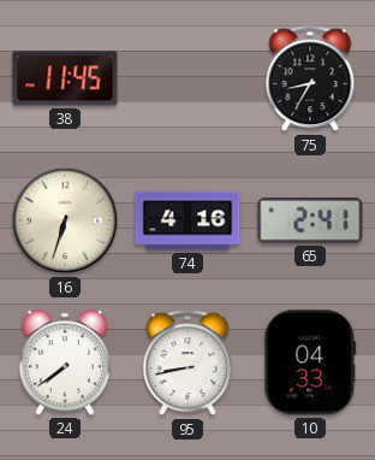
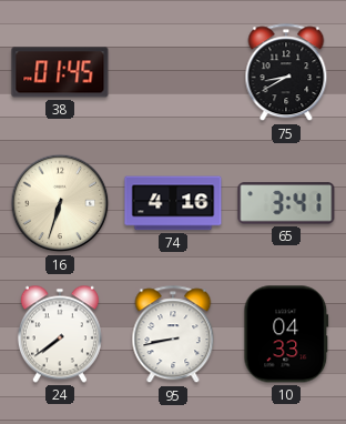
38: 11:45 -> 01:45
75: 8:35 -> 8:40
65: 2:41 -> 3:41
